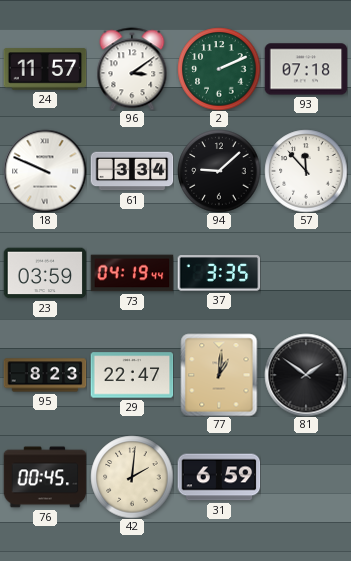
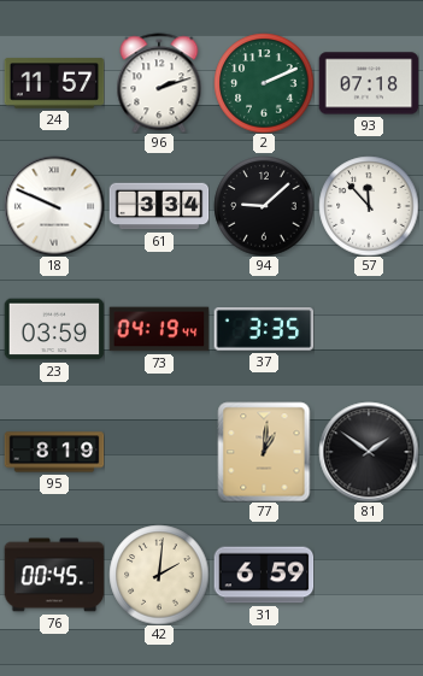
96: 3:09 -> 2:12
95: 8:23 -> 8:19
29: 22:47 -> none
